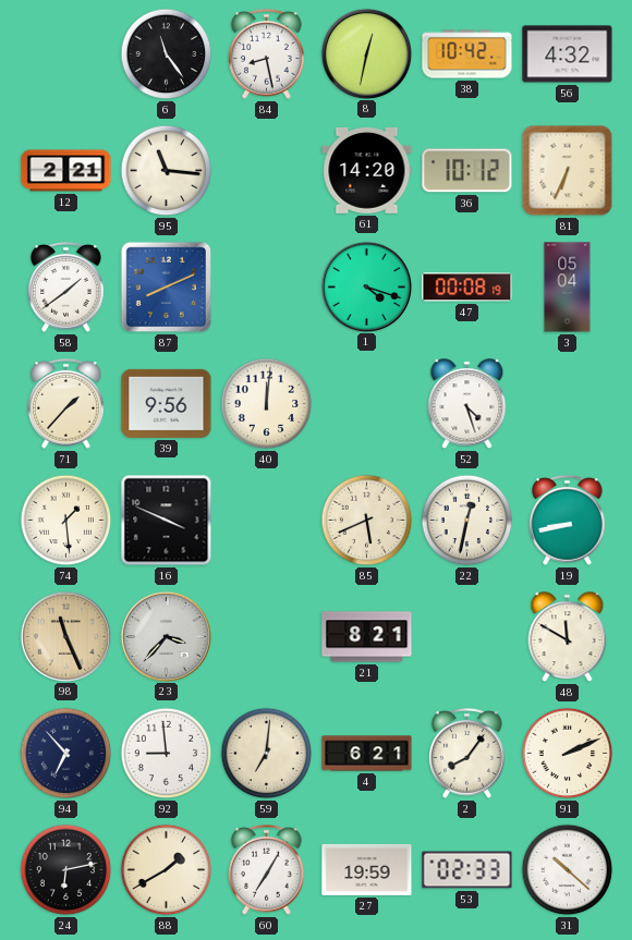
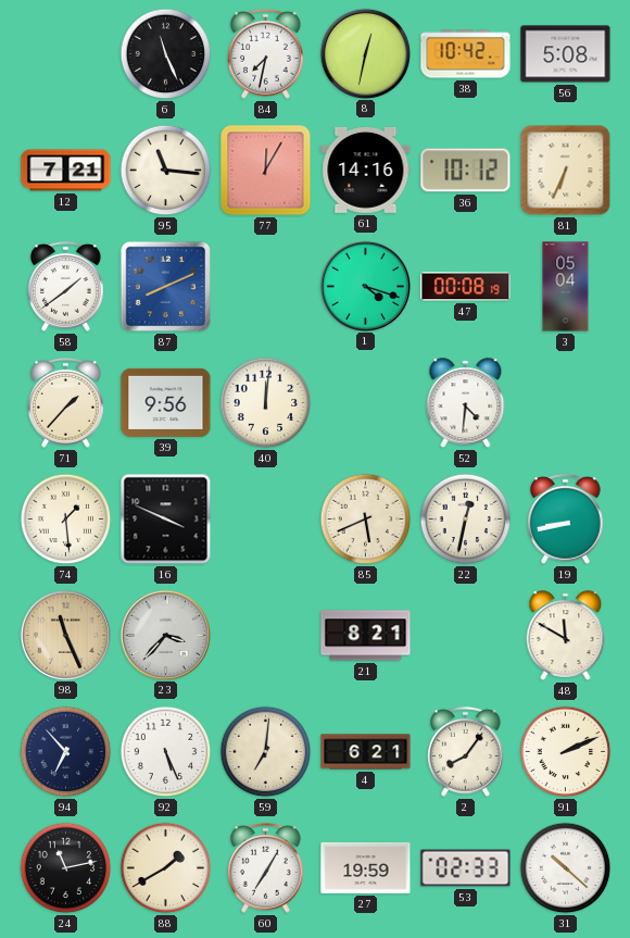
6: 11:24 -> 11:26
84: 8:28 -> 7:32
56: 4:32 -> 5:08
12: 2:21 -> 7:21
77: none -> 12:05
61: 14:20 -> 14:16
52: 4:27 -> 4:31
92: 8:59 -> 5:26
24: 6:13 -> 11:13
